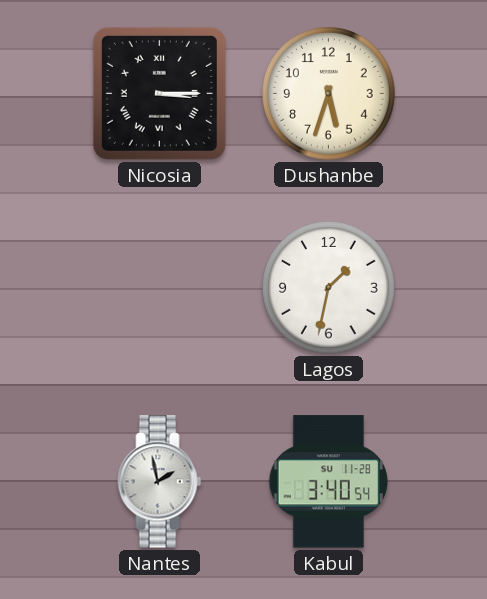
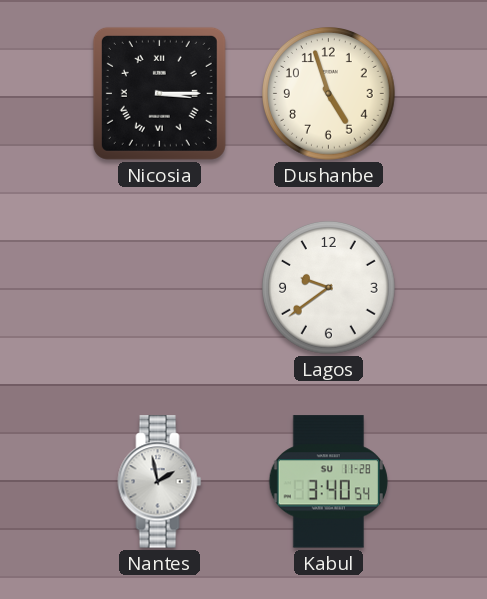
Dushanbe: 5:33 -> 4:57
Lagos: 1:32 -> 9:39
